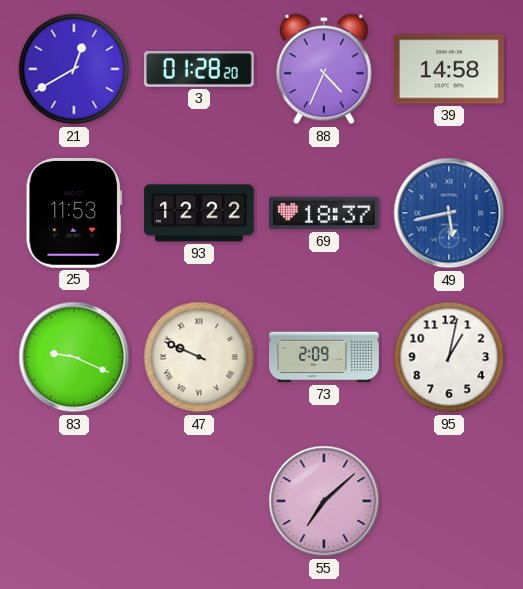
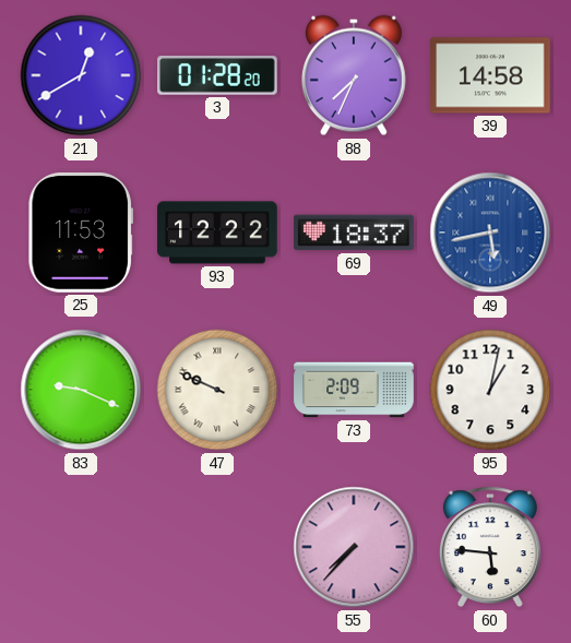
88: 4:34 -> 7:34
55: 7:08 -> 7:37
60: none -> 5:46
